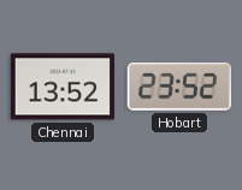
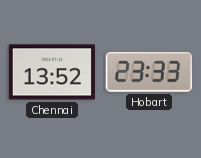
Hobart: 23:52 -> 23:33
